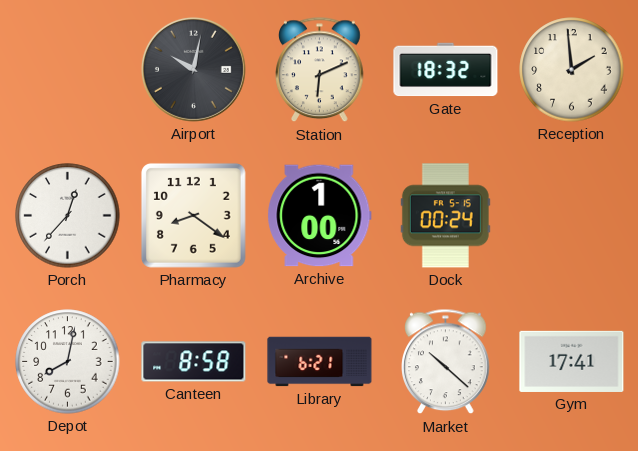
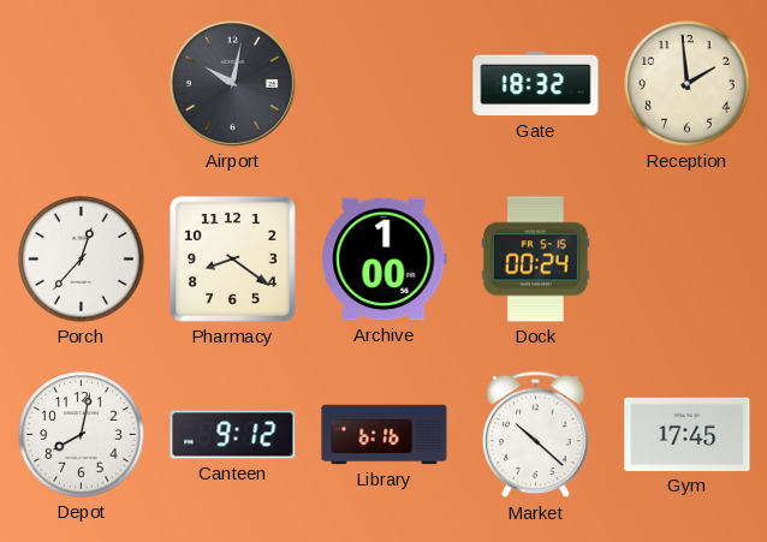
Station: 6:11 -> none
Canteen: 8:58 -> 9:12
Library: 6:21 -> 6:16
Gym: 17:41 -> 17:45
